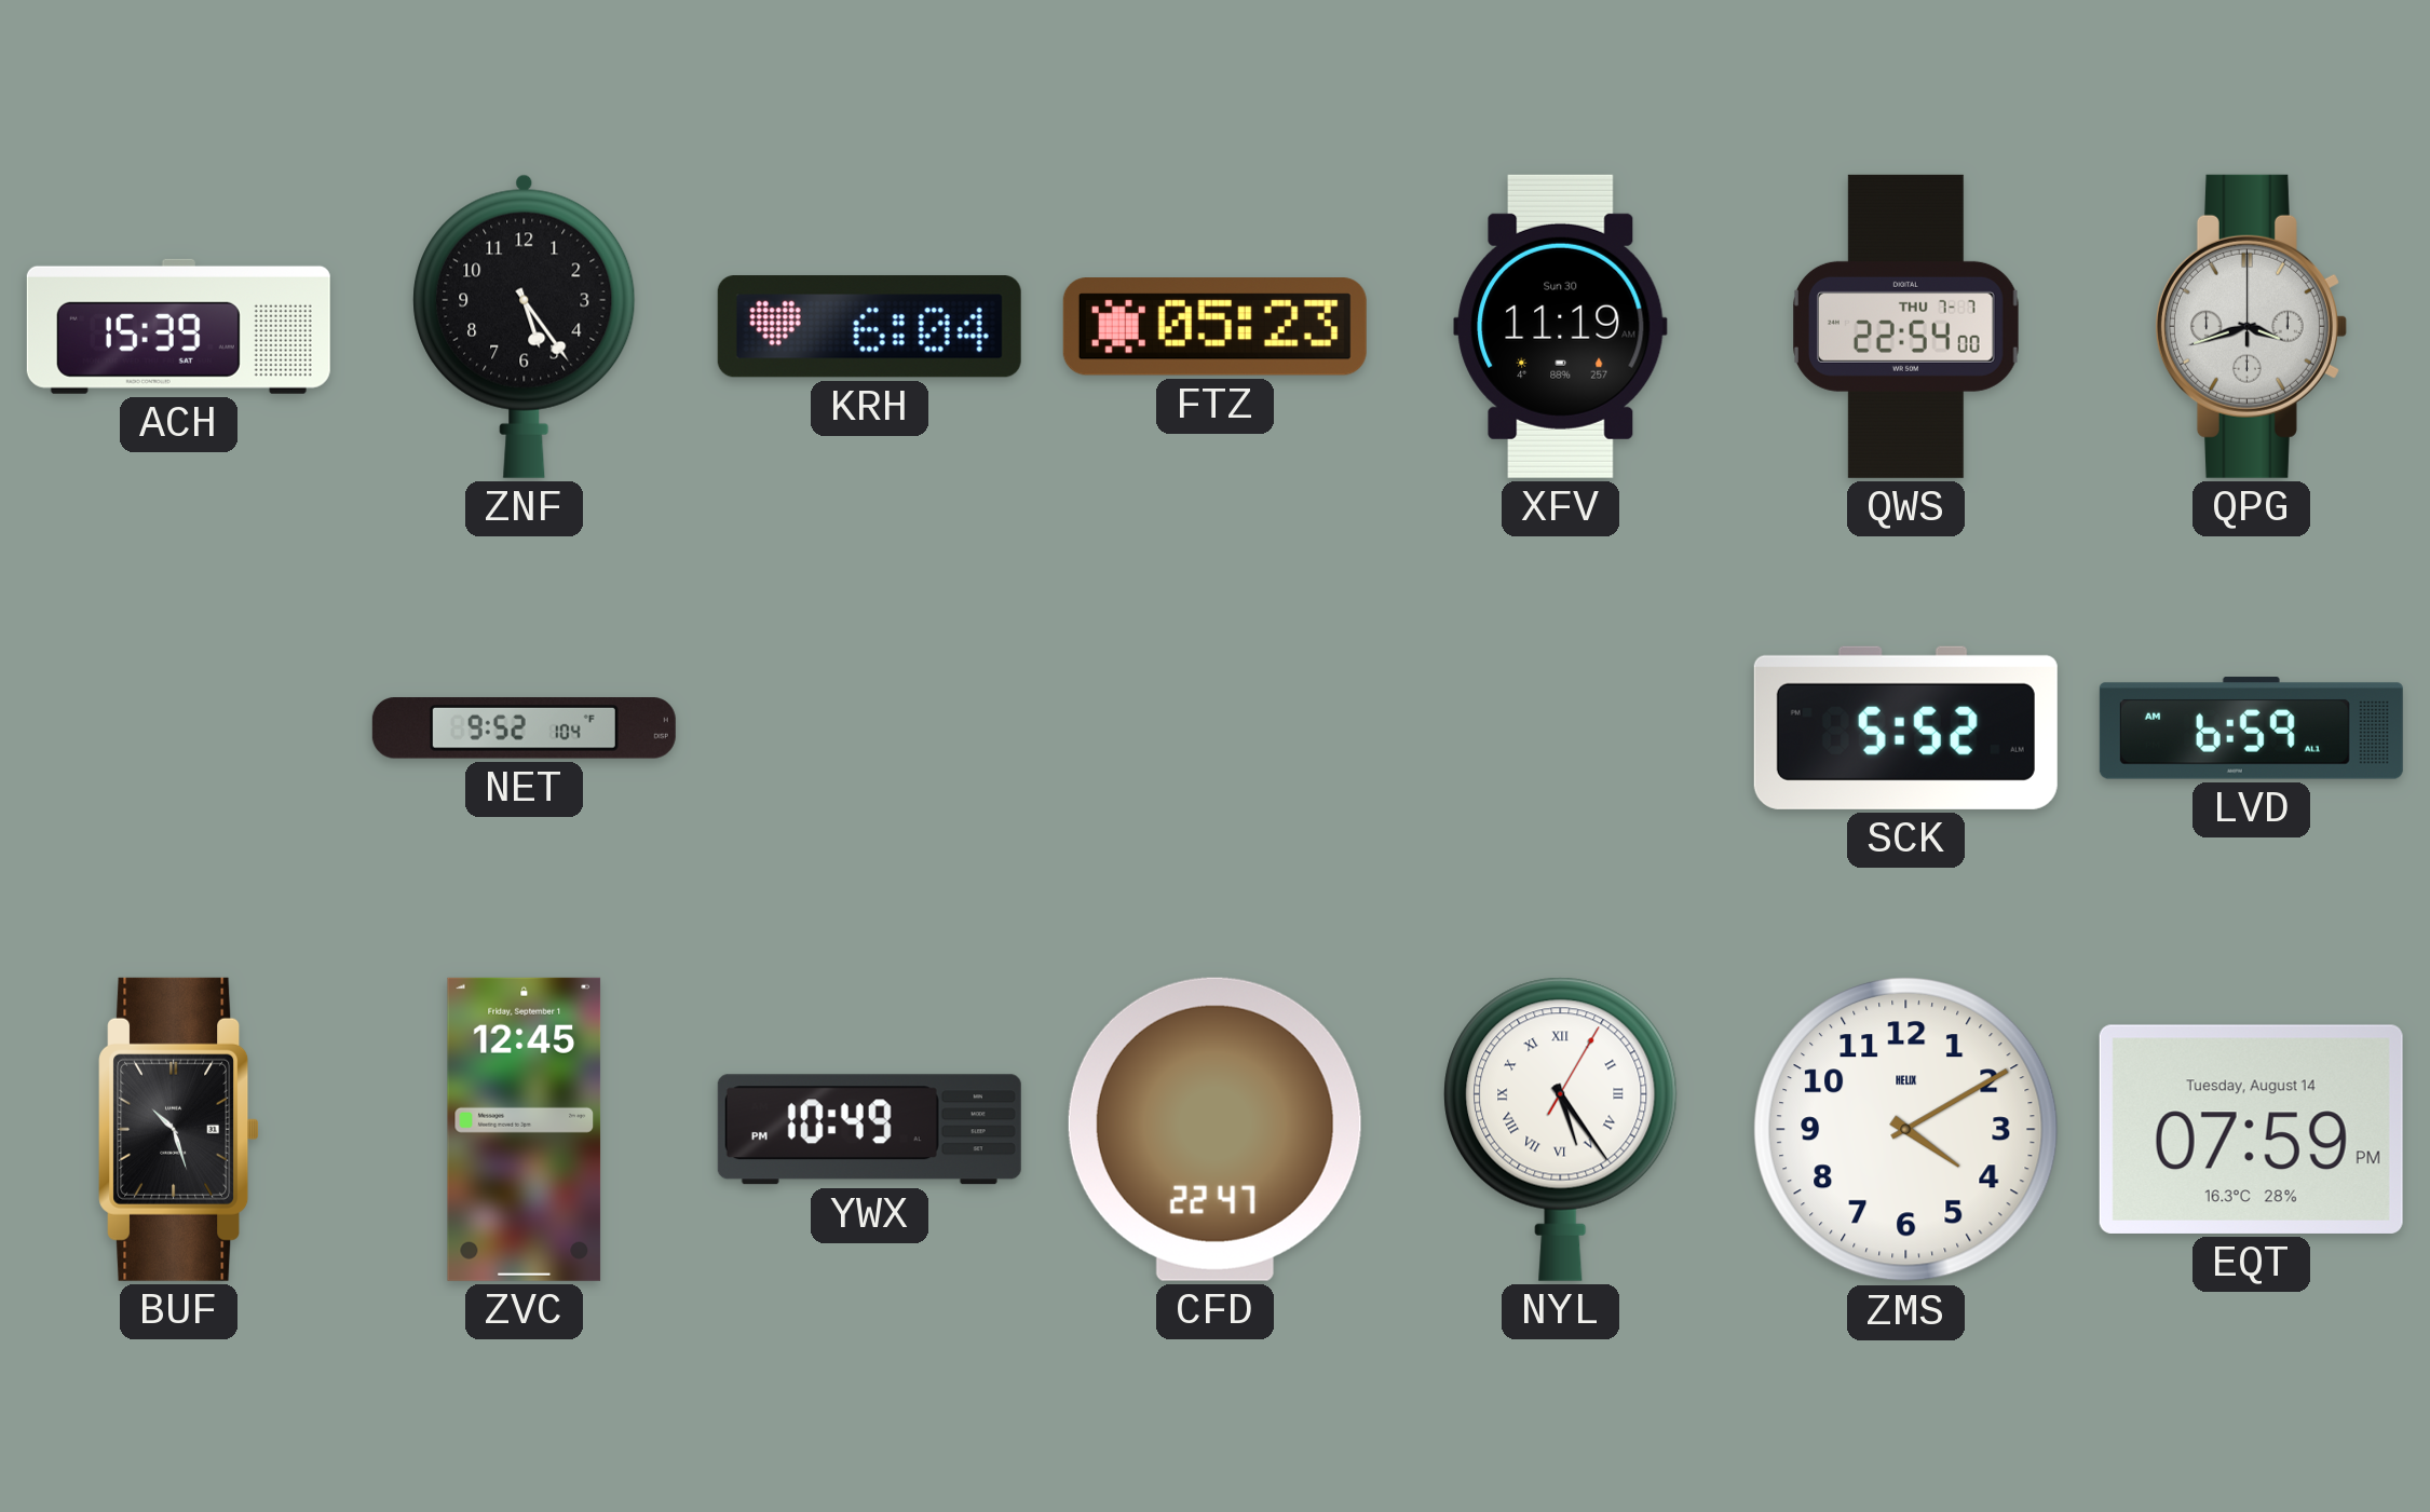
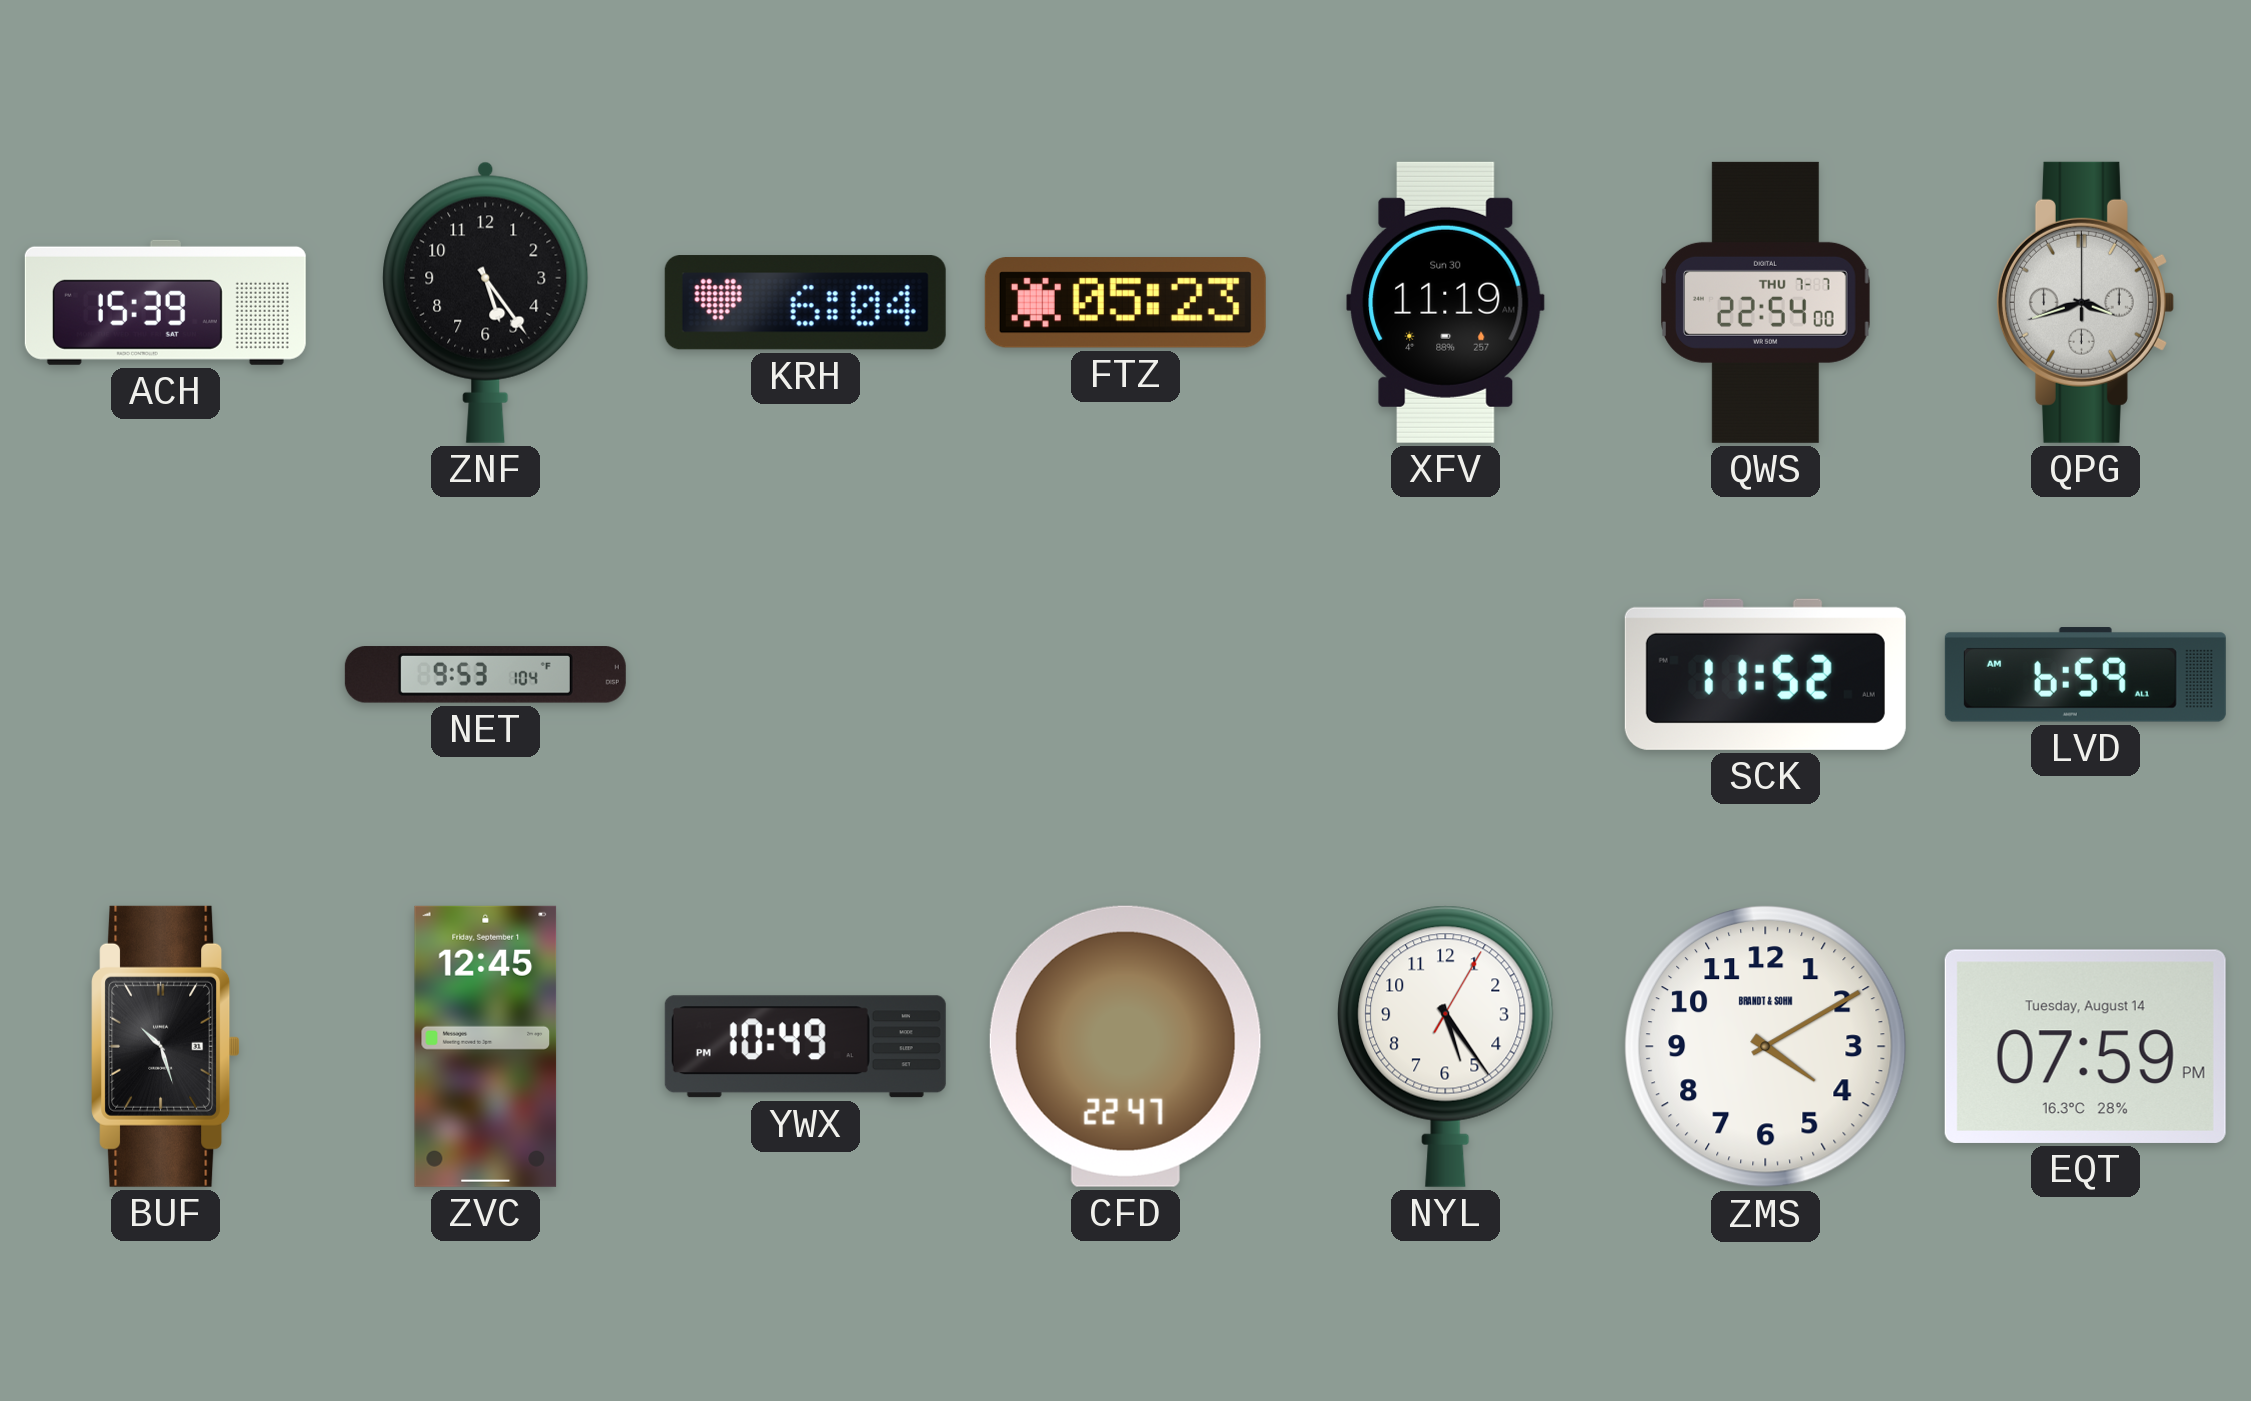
NET: 9:52 -> 9:53
SCK: 5:52 -> 11:52
NYL numerals: Roman -> Arabic
ZMS brand: HELIX -> BRANDT & SOHN
